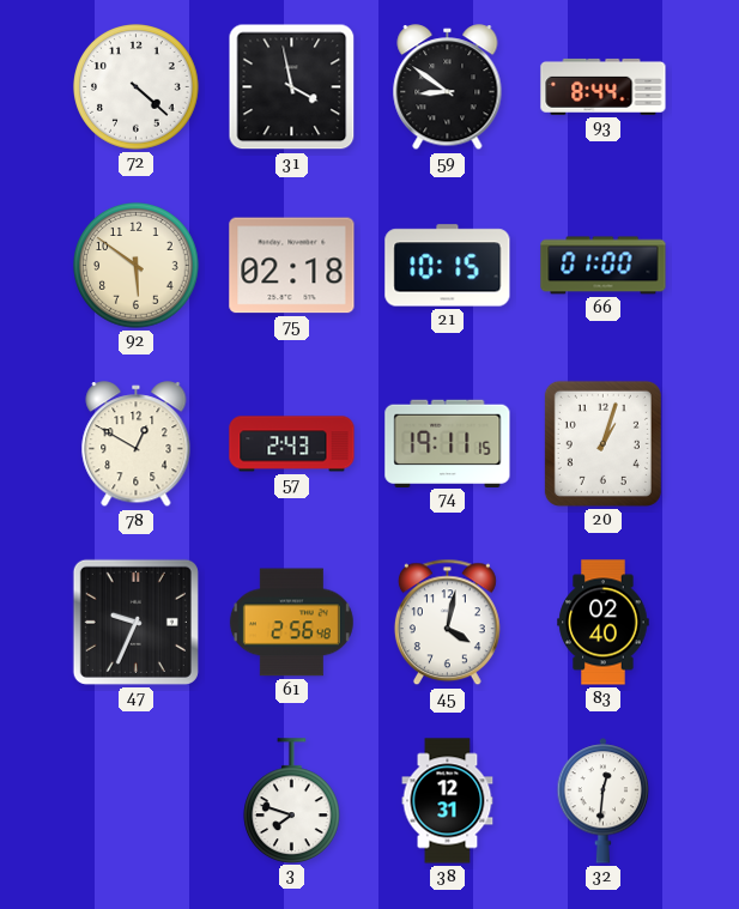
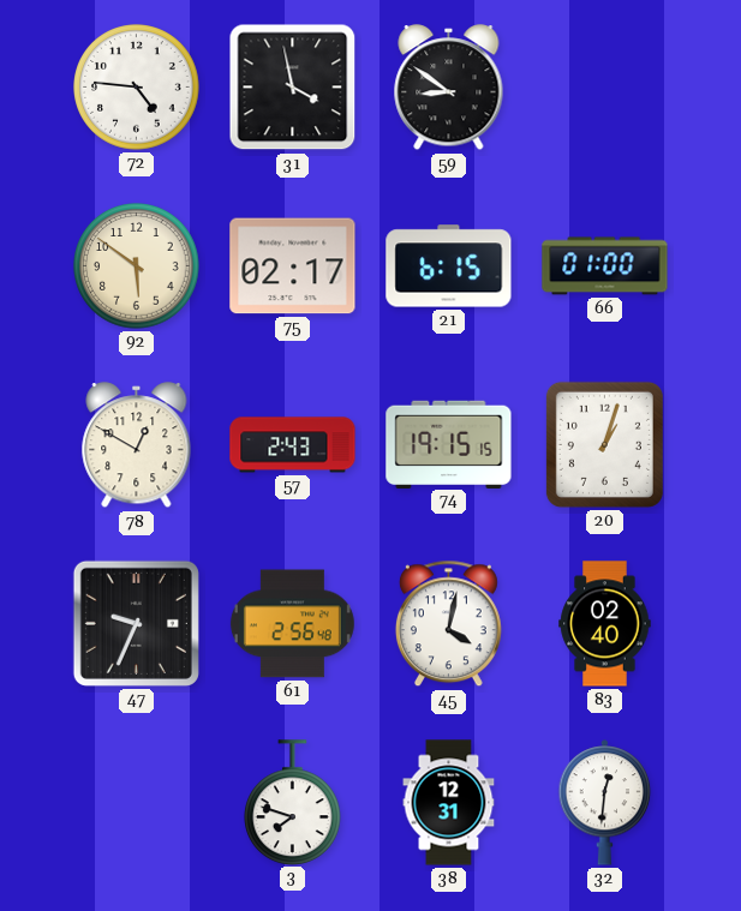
72: 4:22 -> 4:46
93: 8:44 -> none
75: 02:18 -> 02:17
21: 10:15 -> 6:15
74: 19:11 -> 19:15
